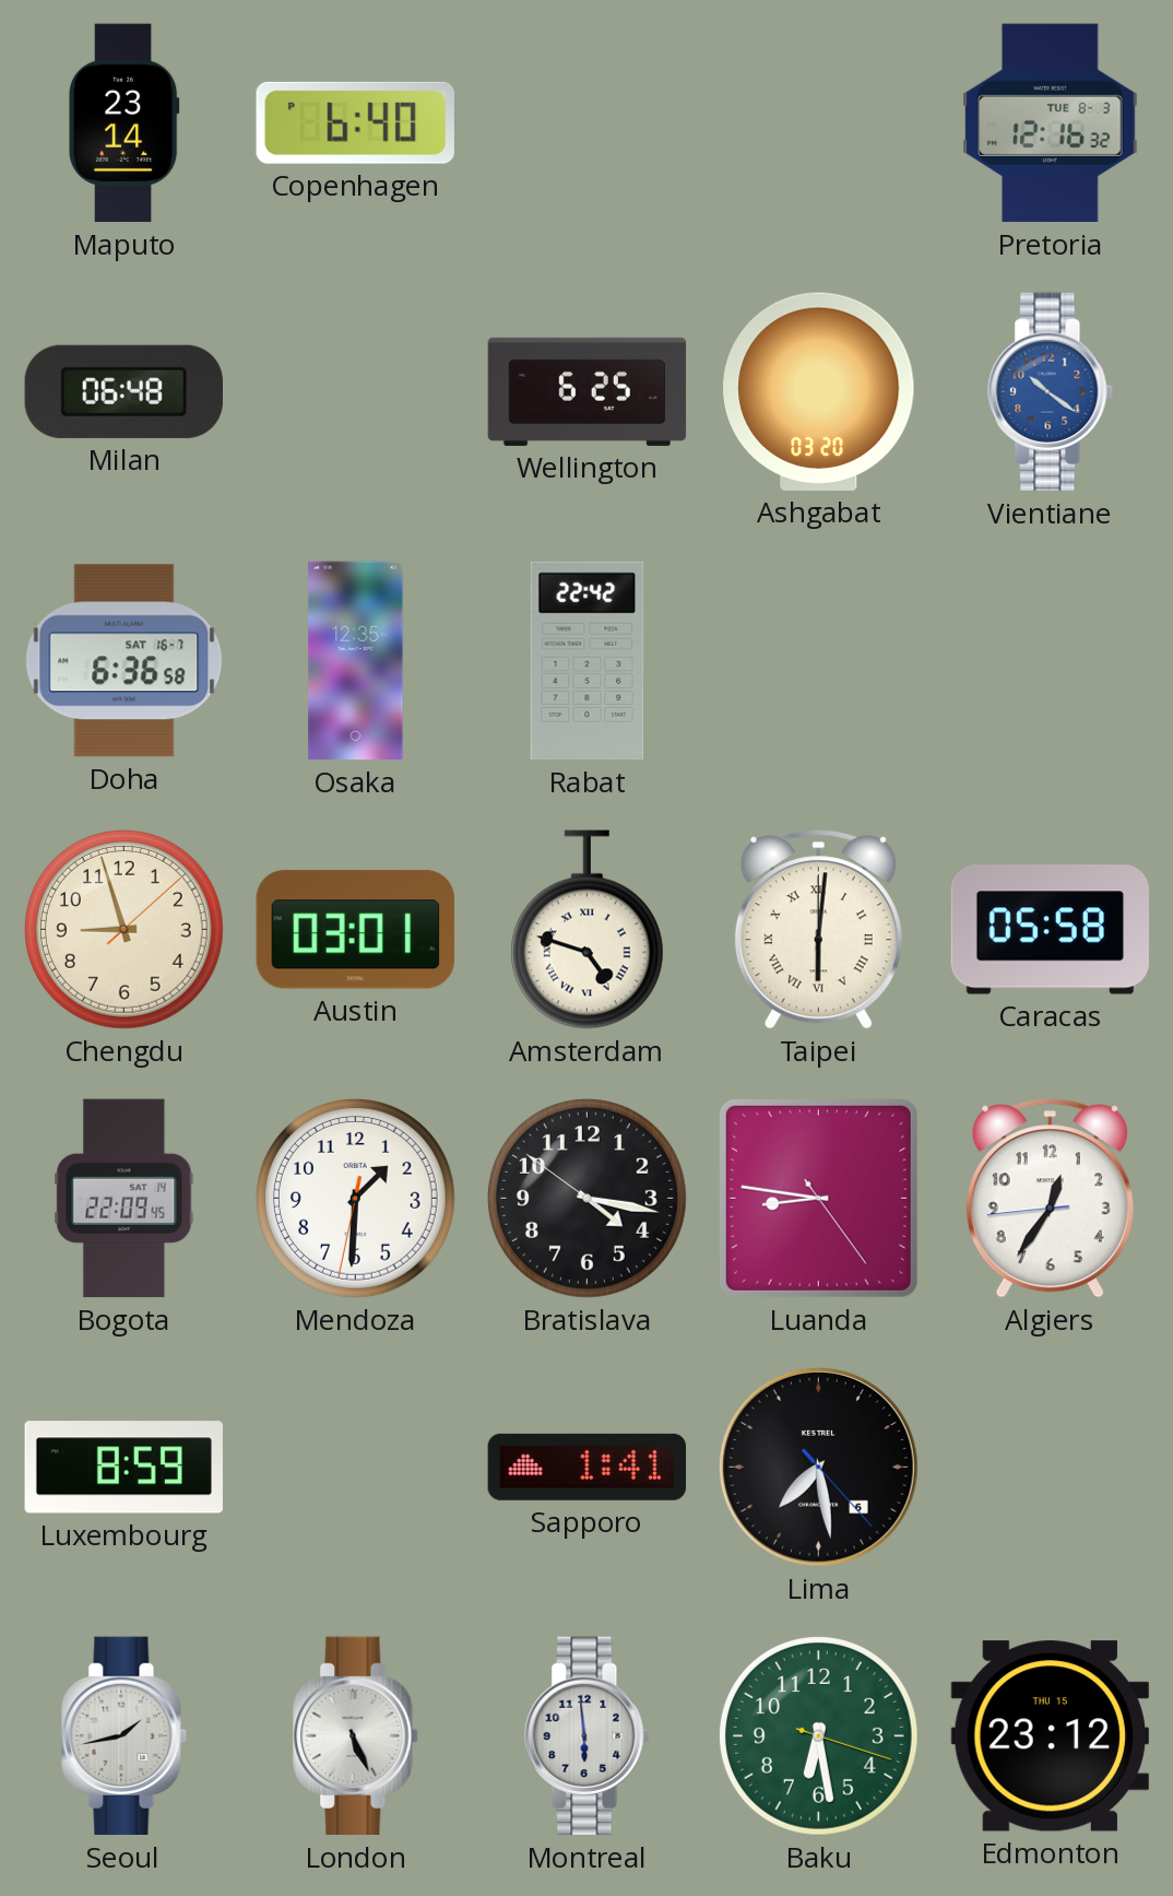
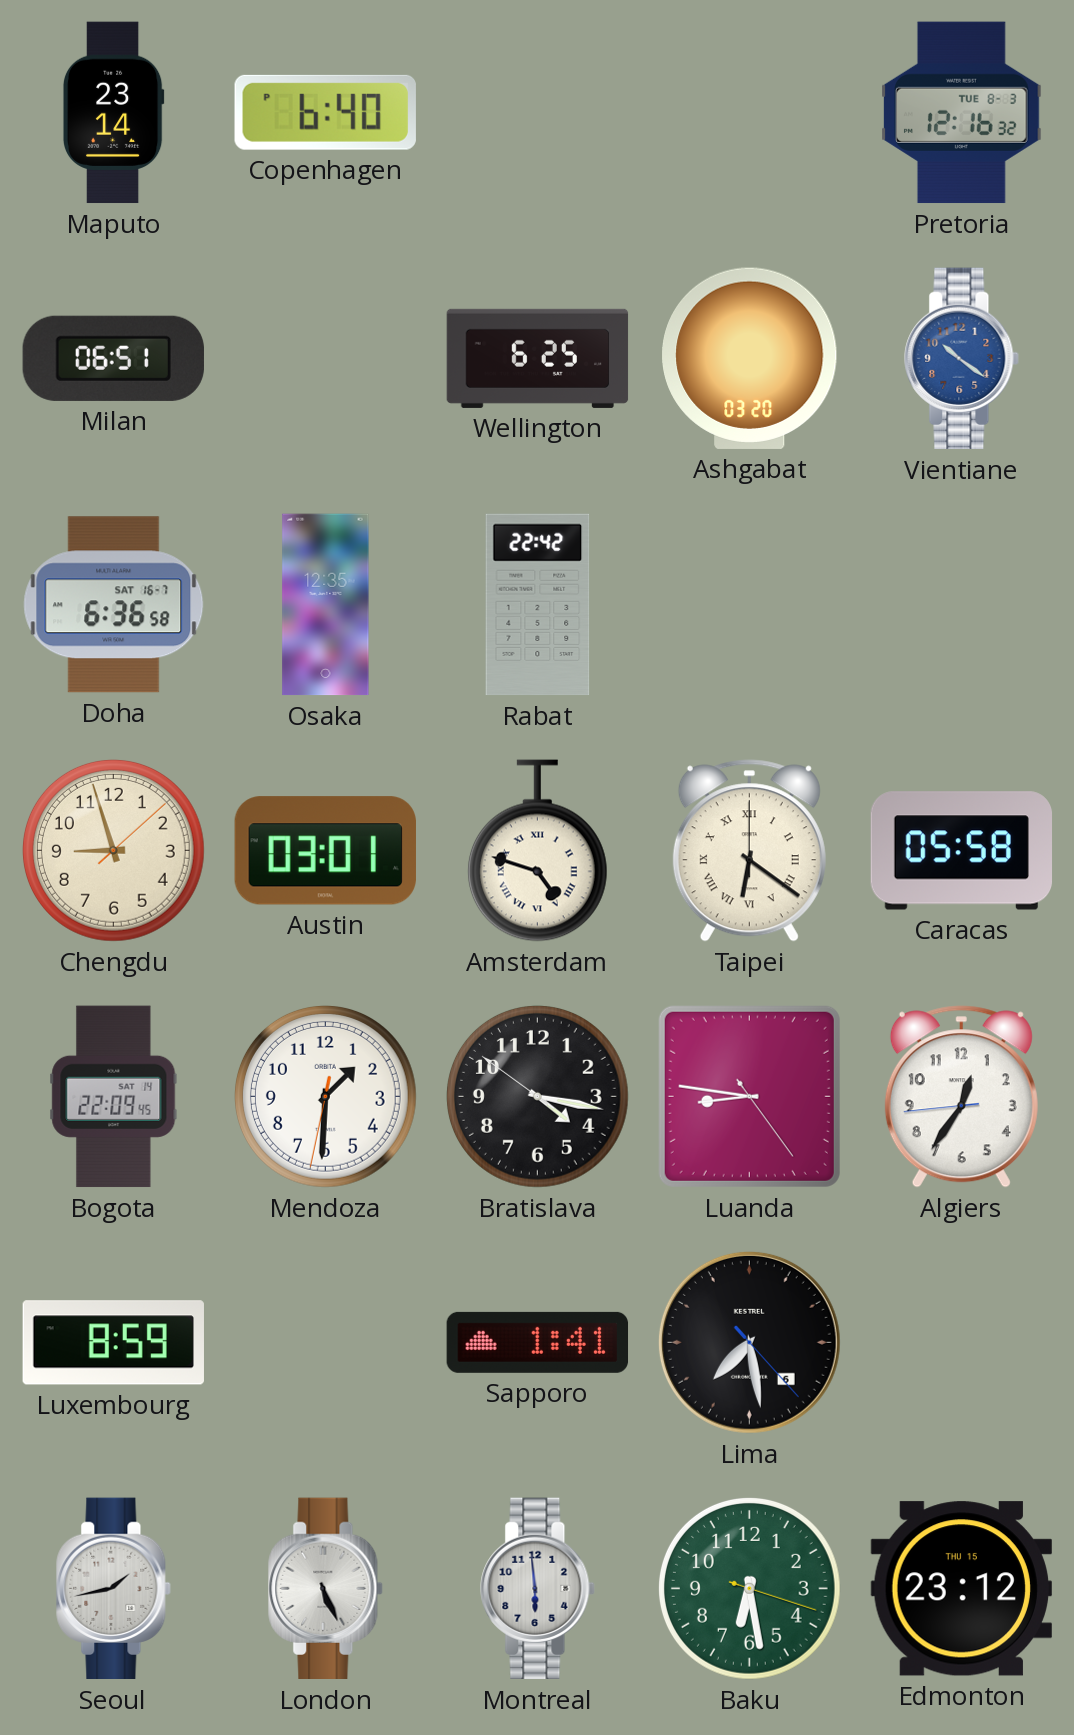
Milan: 06:48 -> 06:51
Taipei: 6:01 -> 6:21
